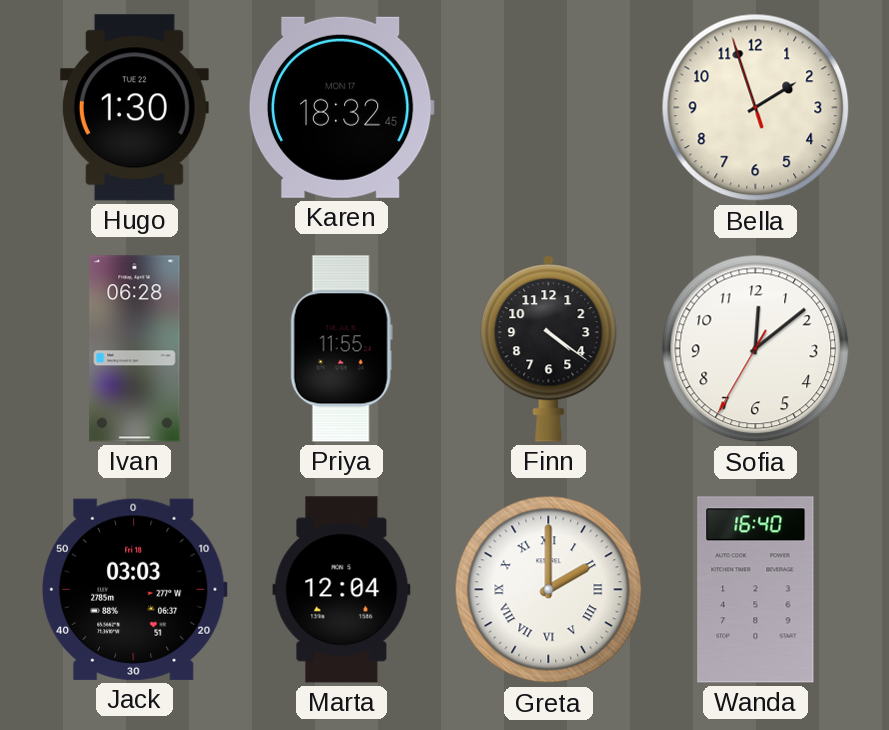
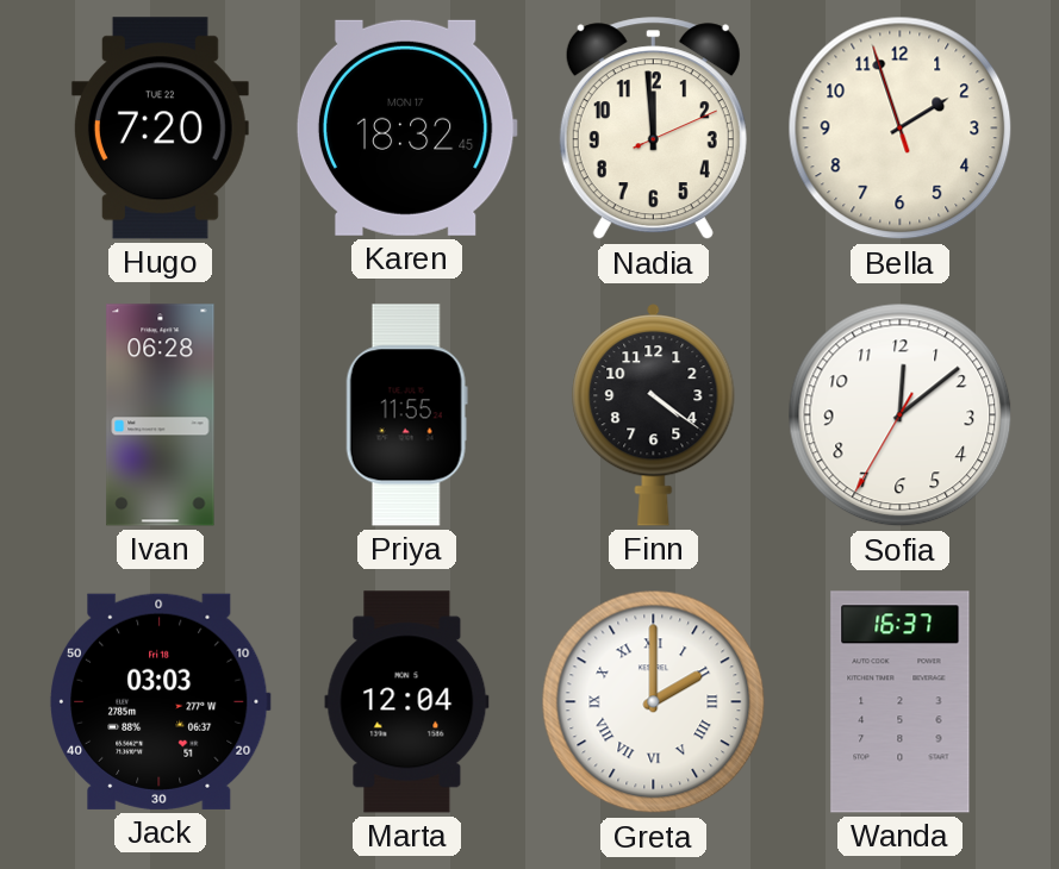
Hugo: 1:30 -> 7:20
Nadia: none -> 11:59
Wanda: 16:40 -> 16:37
